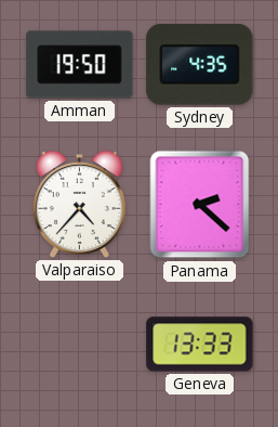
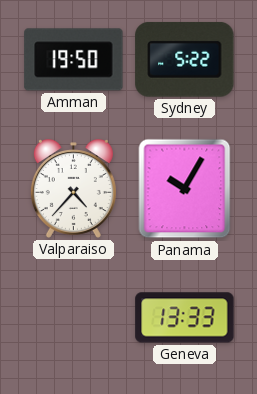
Sydney: 4:35 -> 5:22
Panama: 2:22 -> 10:05
